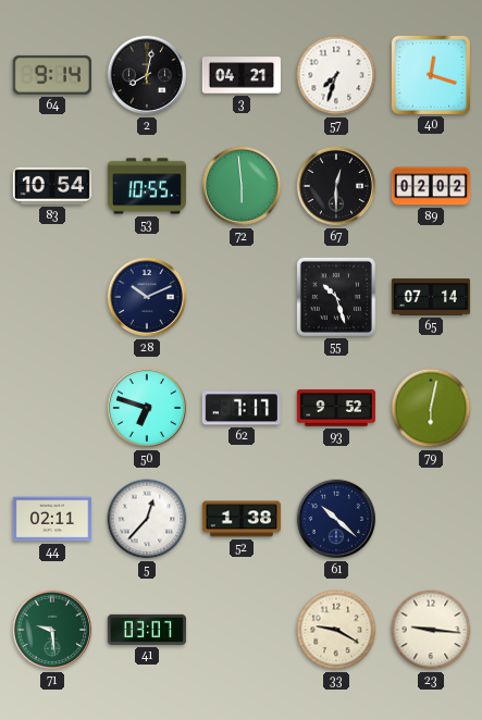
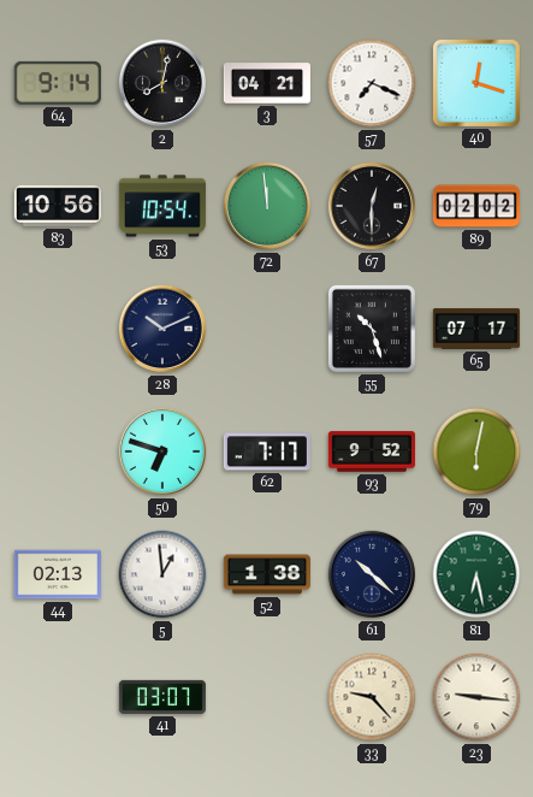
57: 7:33 -> 7:19
83: 10:54 -> 10:56
53: 10:55 -> 10:54
72: 5:59 -> 11:59
65: 07:14 -> 07:17
44: 02:11 -> 02:13
5: 12:37 -> 12:59
81: none -> 6:28
71: 9:29 -> none
33: 9:20 -> 9:23
